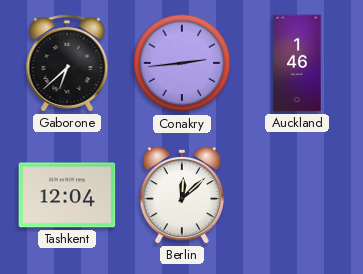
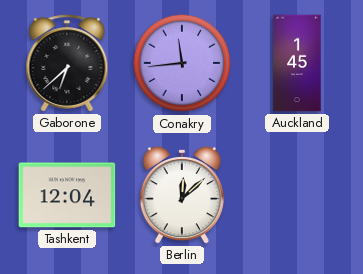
Conakry: 2:44 -> 11:44
Auckland: 1:46 -> 1:45
